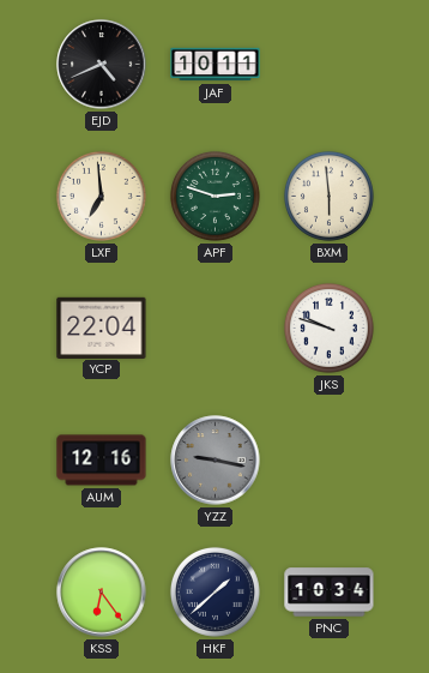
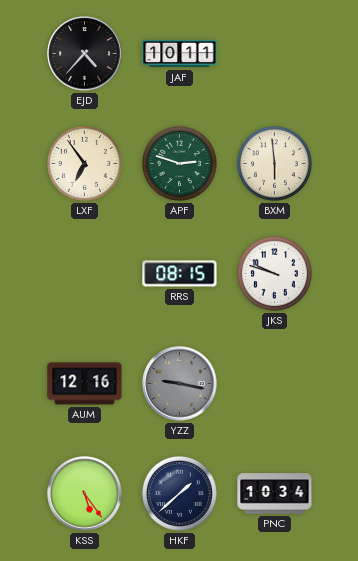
EJD: 4:41 -> 4:37
LXF: 6:59 -> 6:54
YCP: 22:04 -> none
RRS: none -> 08:15
KSS: 6:24 -> 5:24
